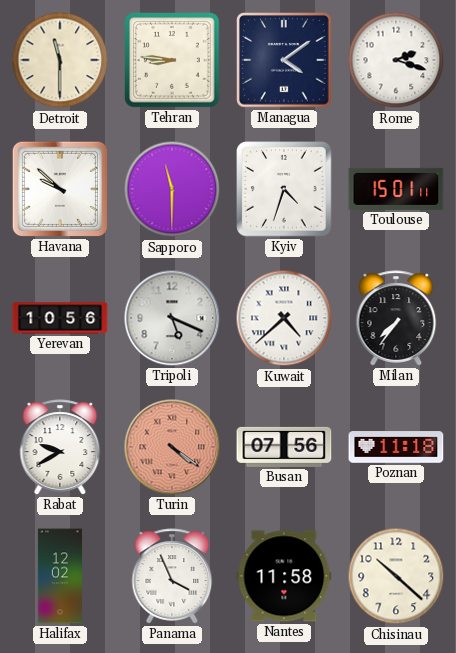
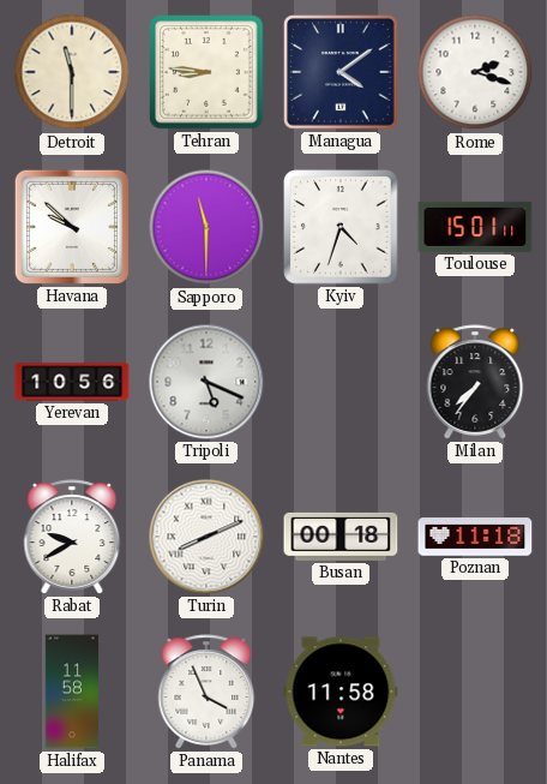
Kuwait: 4:38 -> none
Turin: 4:21 -> 8:11
Turin dial: salmon -> white
Busan: 07:56 -> 00:18
Halifax: 12:02 -> 11:58
Chisinau: 10:22 -> none
